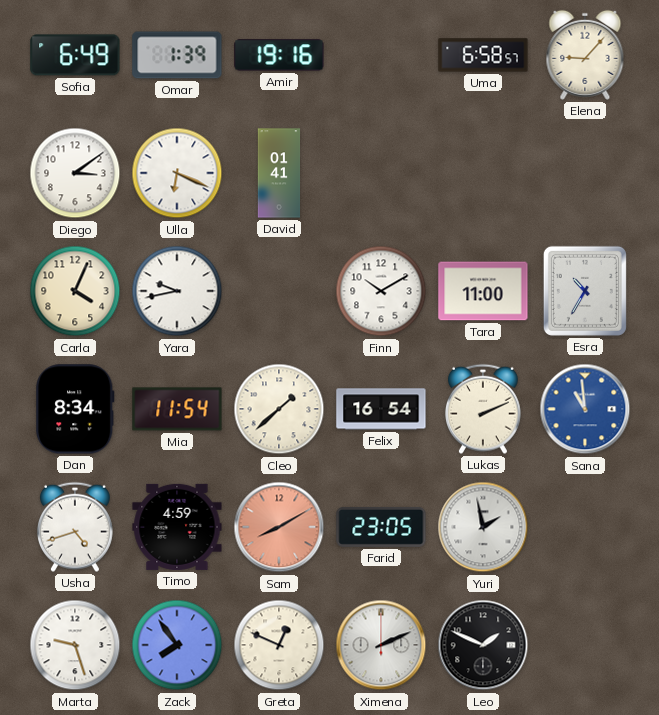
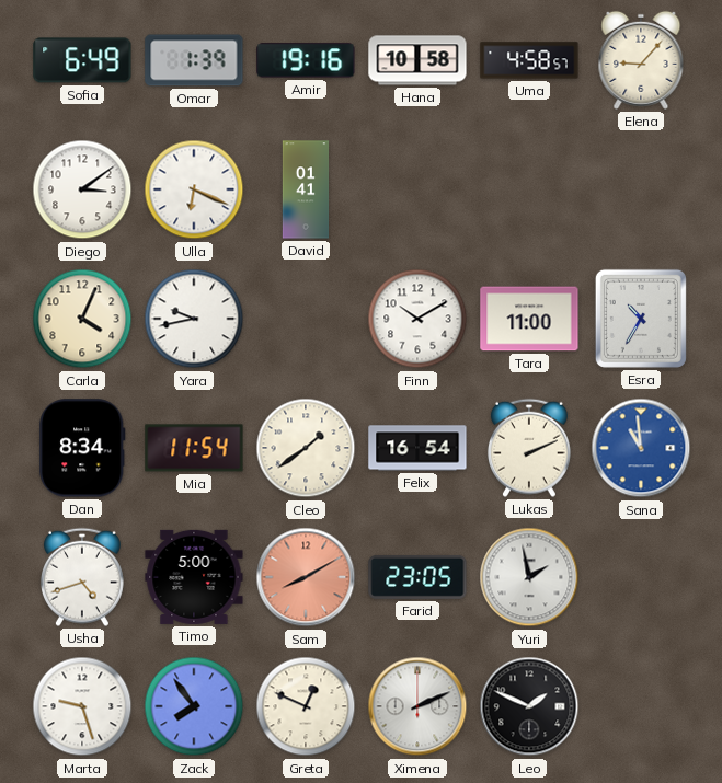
Hana: none -> 10:58
Uma: 6:58 -> 4:58
Cleo: 1:38 -> 1:39
Timo: 4:59 -> 5:00
